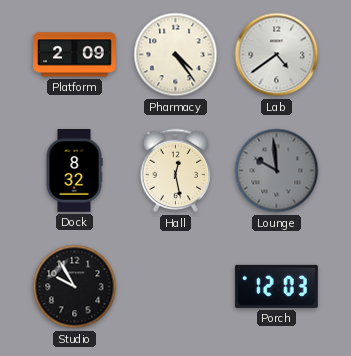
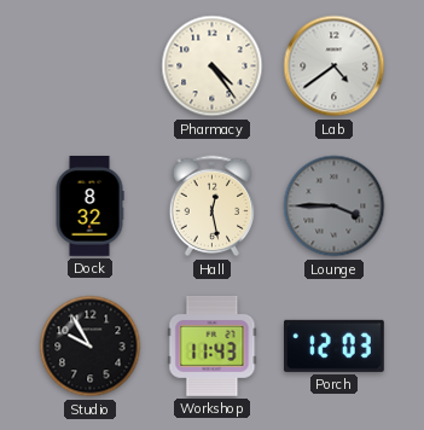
Platform: 2:09 -> none
Lounge: 9:59 -> 3:45
Workshop: none -> 11:43
